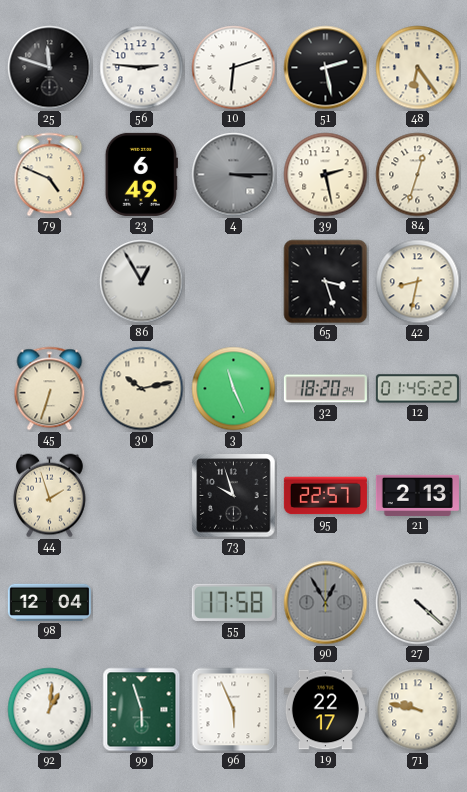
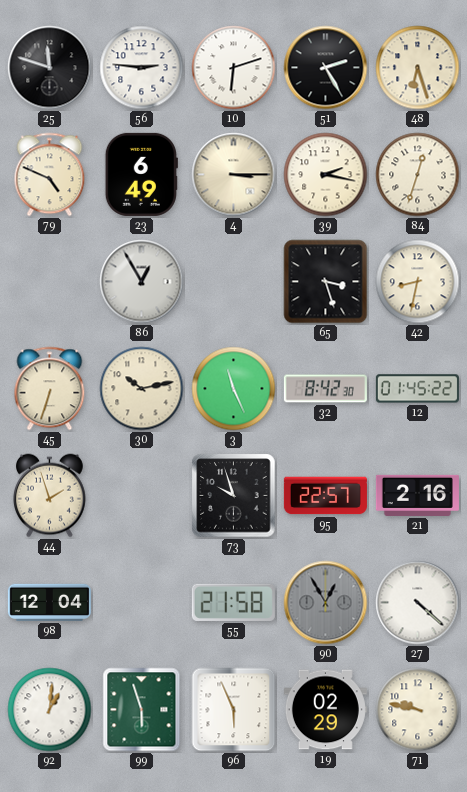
51: 2:28 -> 2:25
48: 6:24 -> 6:27
4 dial: grey -> cream
39: 2:28 -> 2:17
32: 18:20 -> 8:42
21: 2:13 -> 2:16
55: 17:58 -> 21:58
19: 22:17 -> 02:29
